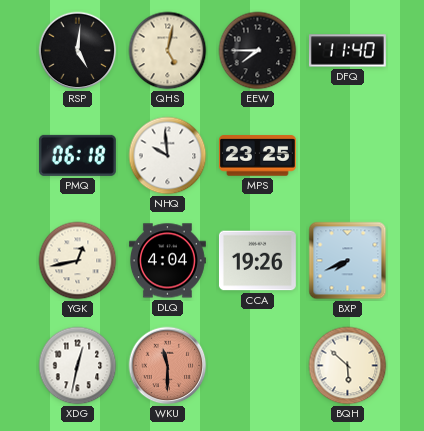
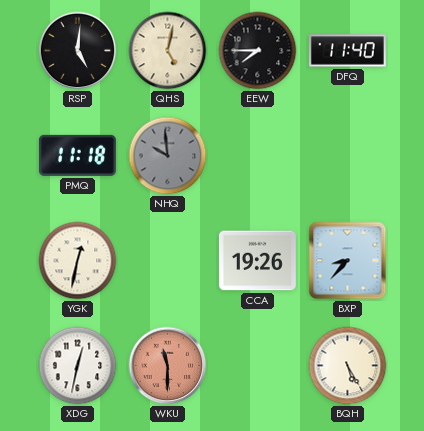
PMQ: 06:18 -> 11:18
NHQ dial: white -> grey
MPS: 23:25 -> none
YGK: 12:43 -> 12:32
DLQ: 4:04 -> none
BXP: 7:41 -> 8:37
BQH: 5:52 -> 5:25
